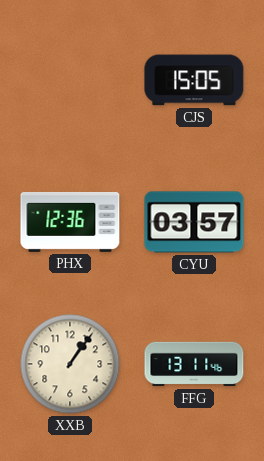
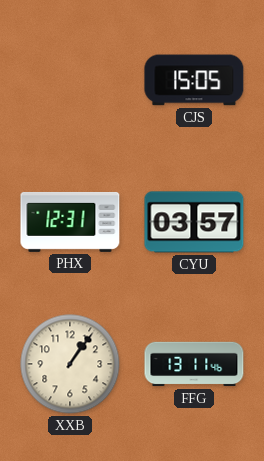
PHX: 12:36 -> 12:31
